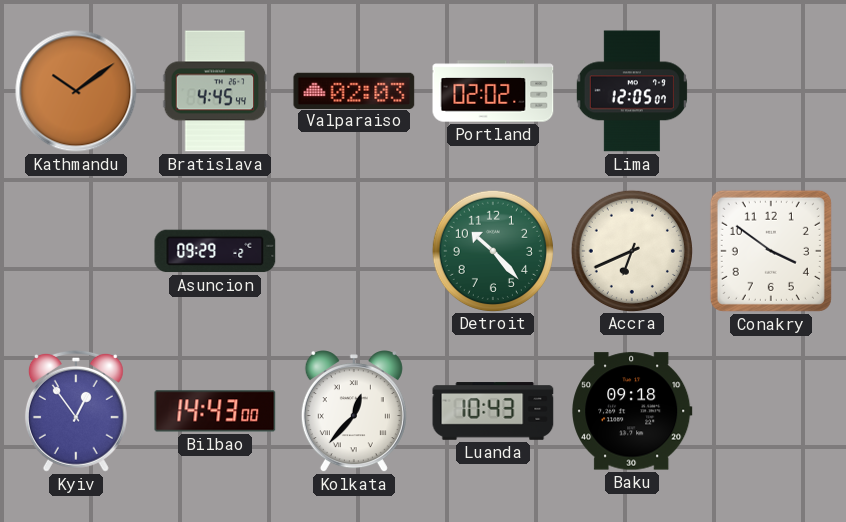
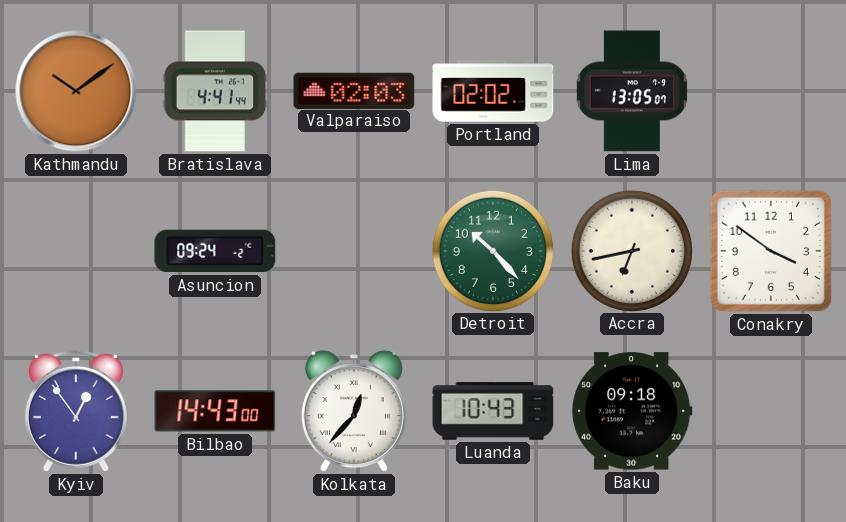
Bratislava: 4:45 -> 4:41
Lima: 12:05 -> 13:05
Asuncion: 09:29 -> 09:24
Accra: 6:41 -> 6:43
